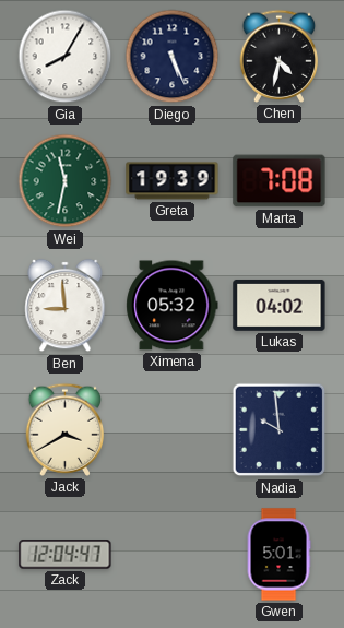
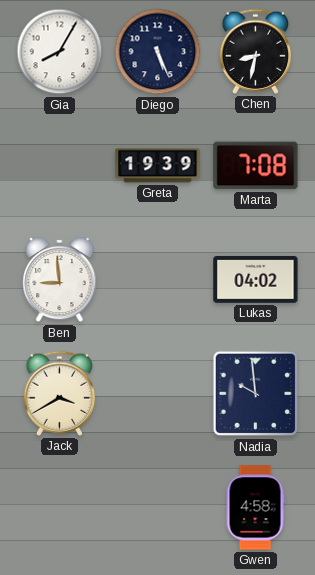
Chen: 4:32 -> 8:32
Wei: 11:32 -> none
Ximena: 05:32 -> none
Zack: 12:04 -> none
Gwen: 5:01 -> 4:58
